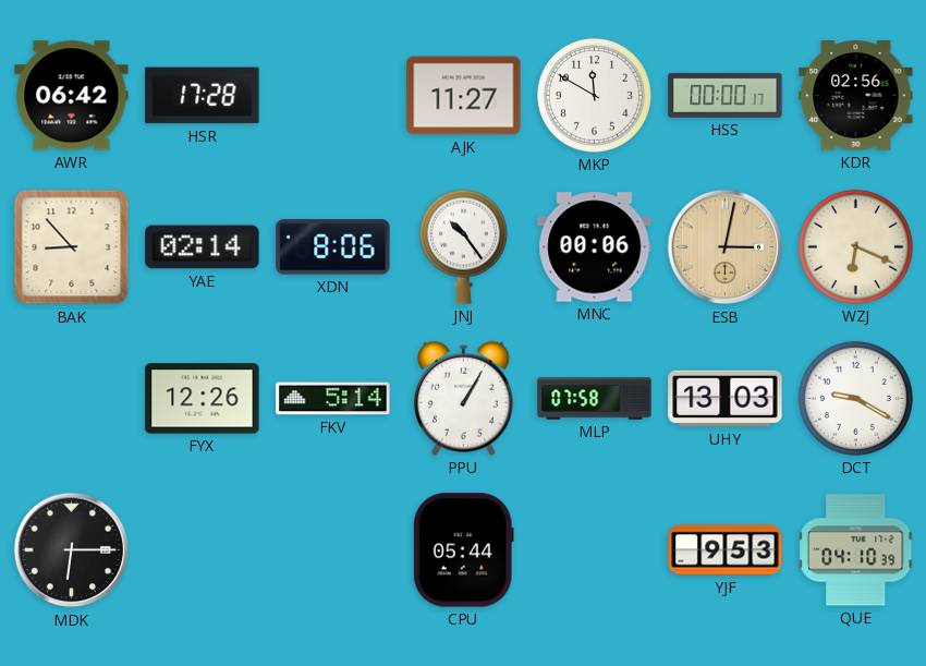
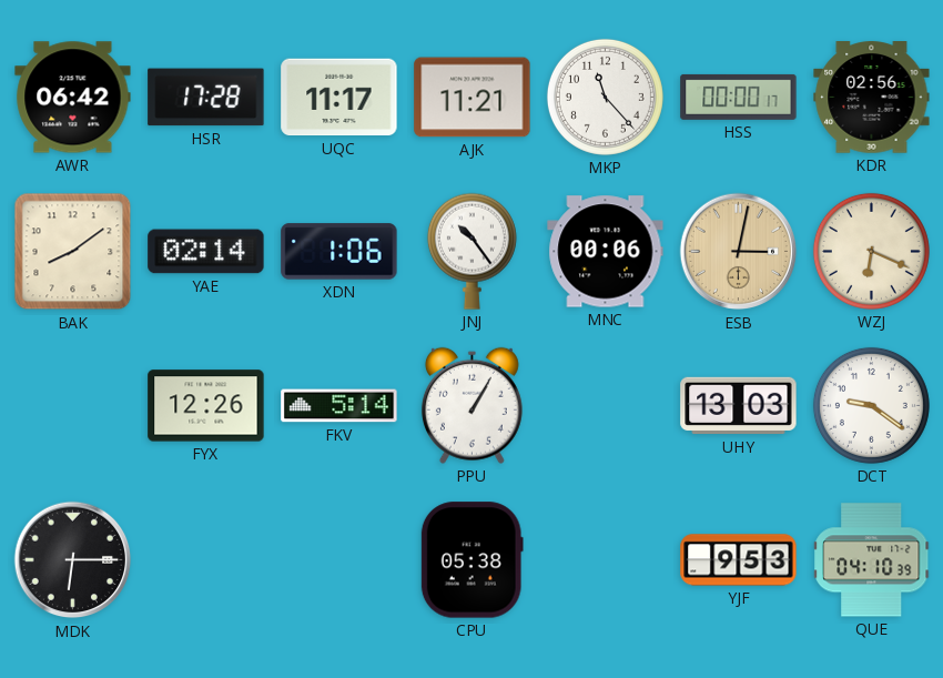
UQC: none -> 11:17
AJK: 11:27 -> 11:21
MKP: 11:50 -> 11:23
BAK: 8:53 -> 8:09
XDN: 8:06 -> 1:06
MLP: 07:58 -> none
DCT: 9:20 -> 9:21
CPU: 05:44 -> 05:38
